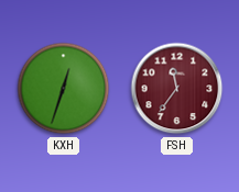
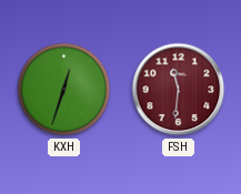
FSH: 11:36 -> 11:31
